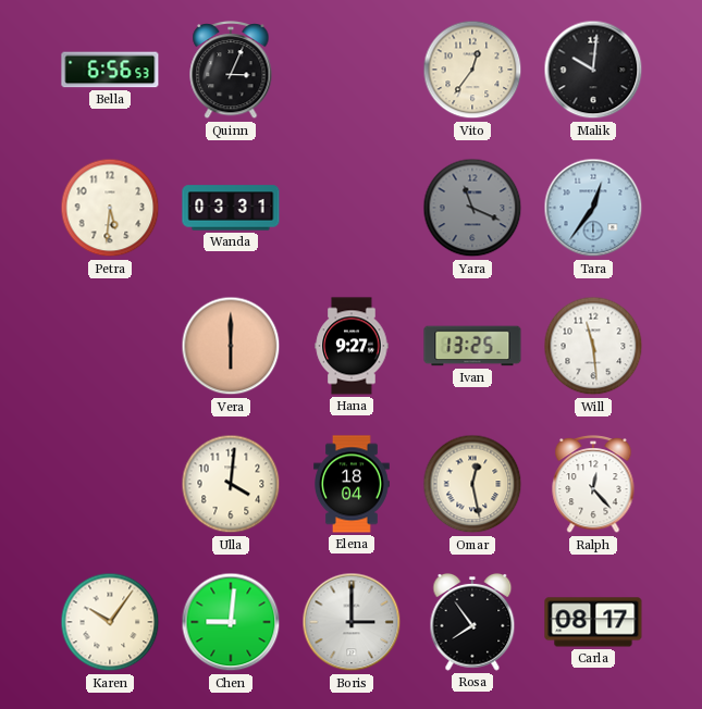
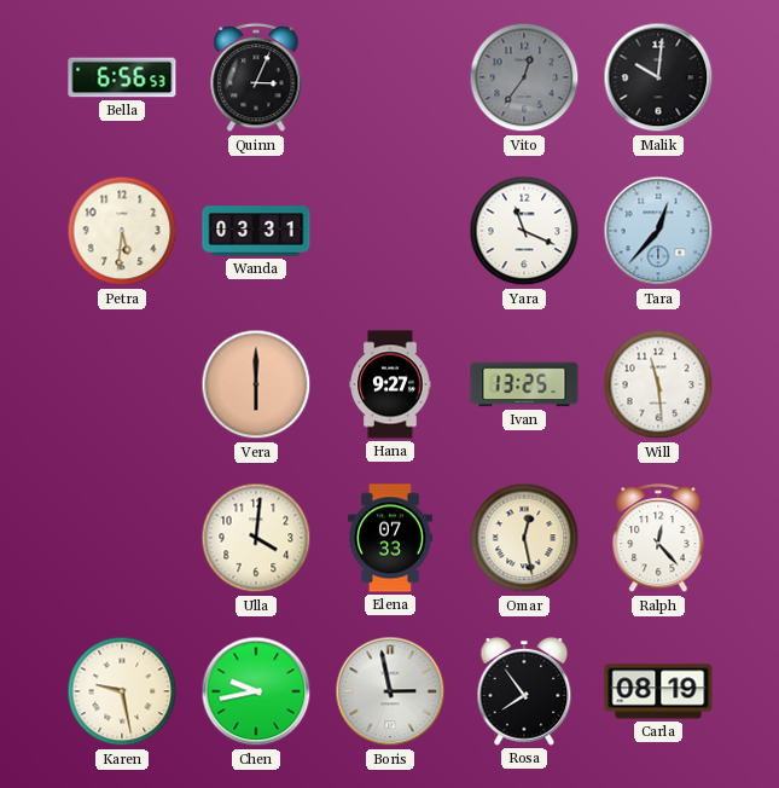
Vito dial: cream -> grey
Yara dial: grey -> white
Tara: 12:36 -> 12:37
Elena: 18:04 -> 07:33
Karen: 10:06 -> 9:28
Chen: 9:01 -> 9:43
Boris: 3:00 -> 2:58
Carla: 08:17 -> 08:19
